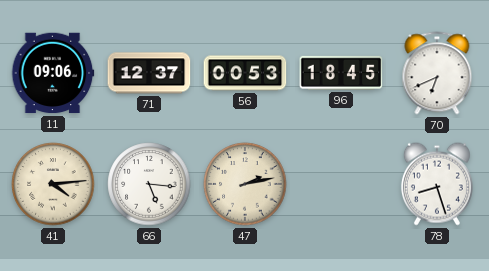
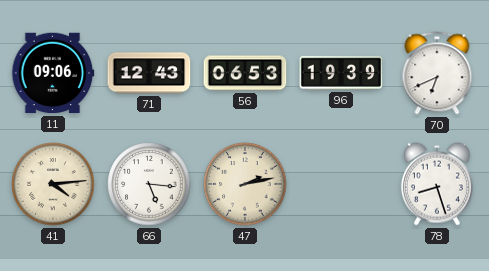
71: 12:37 -> 12:43
56: 00:53 -> 06:53
96: 18:45 -> 19:39
